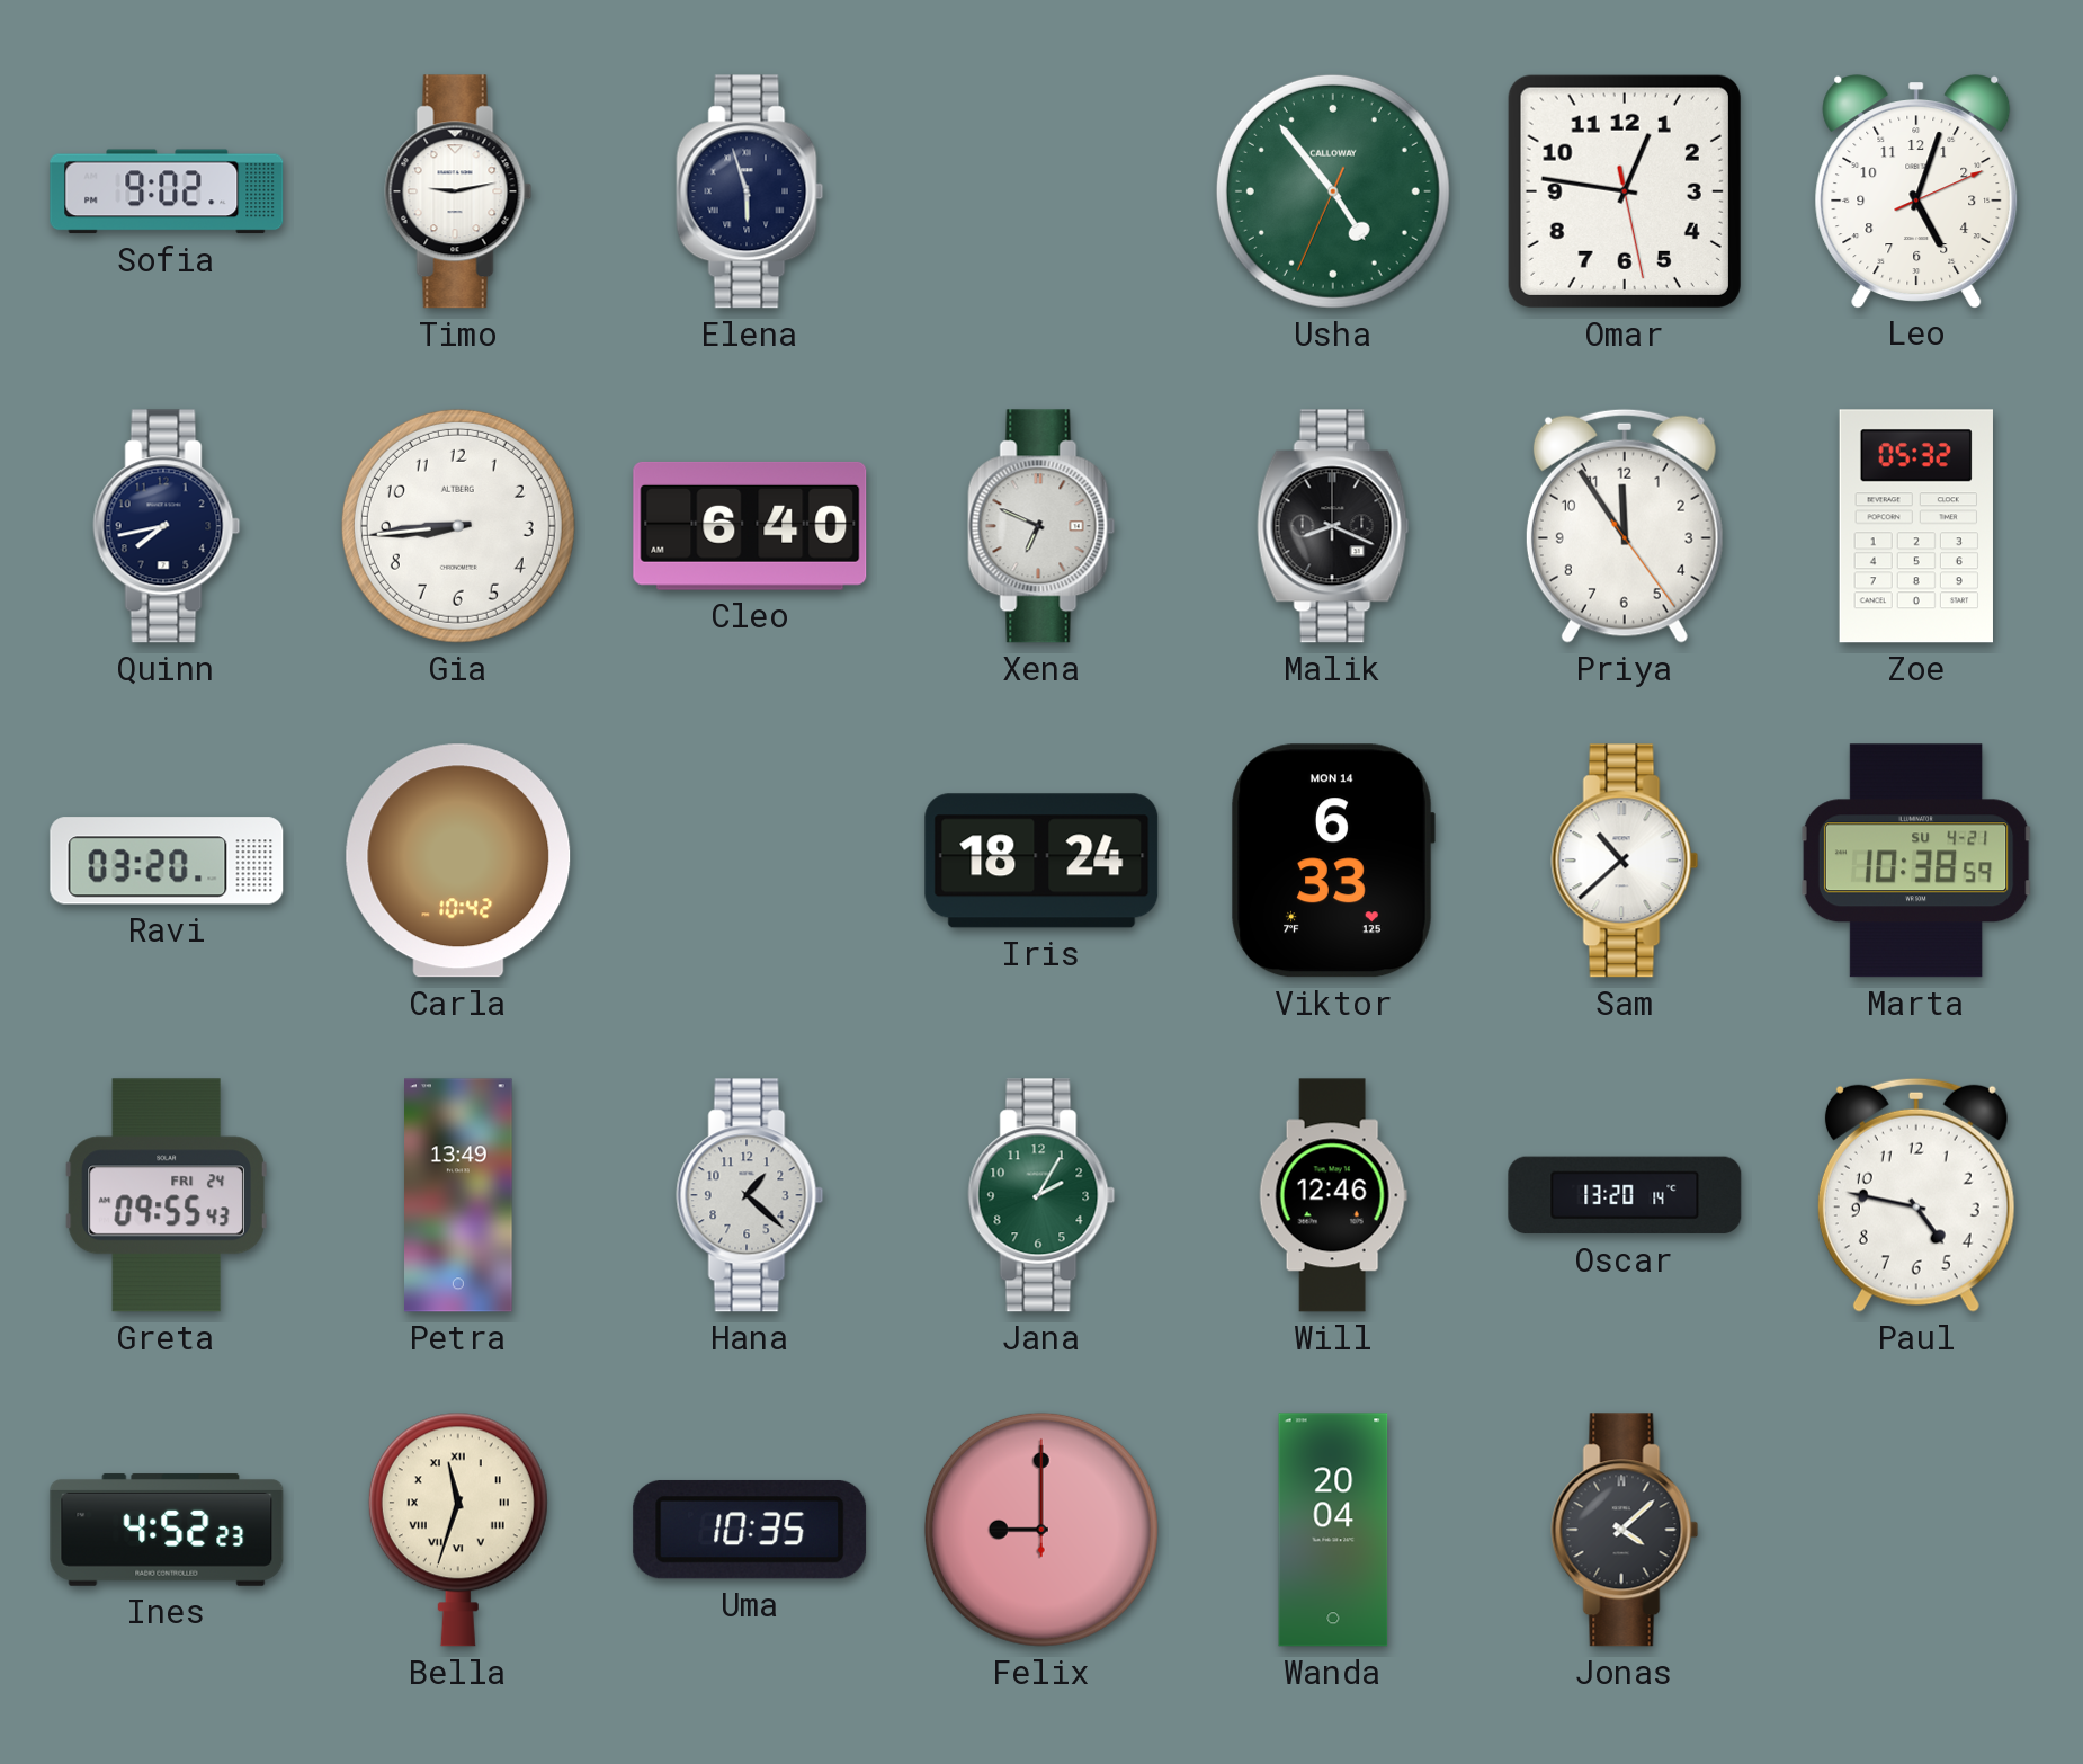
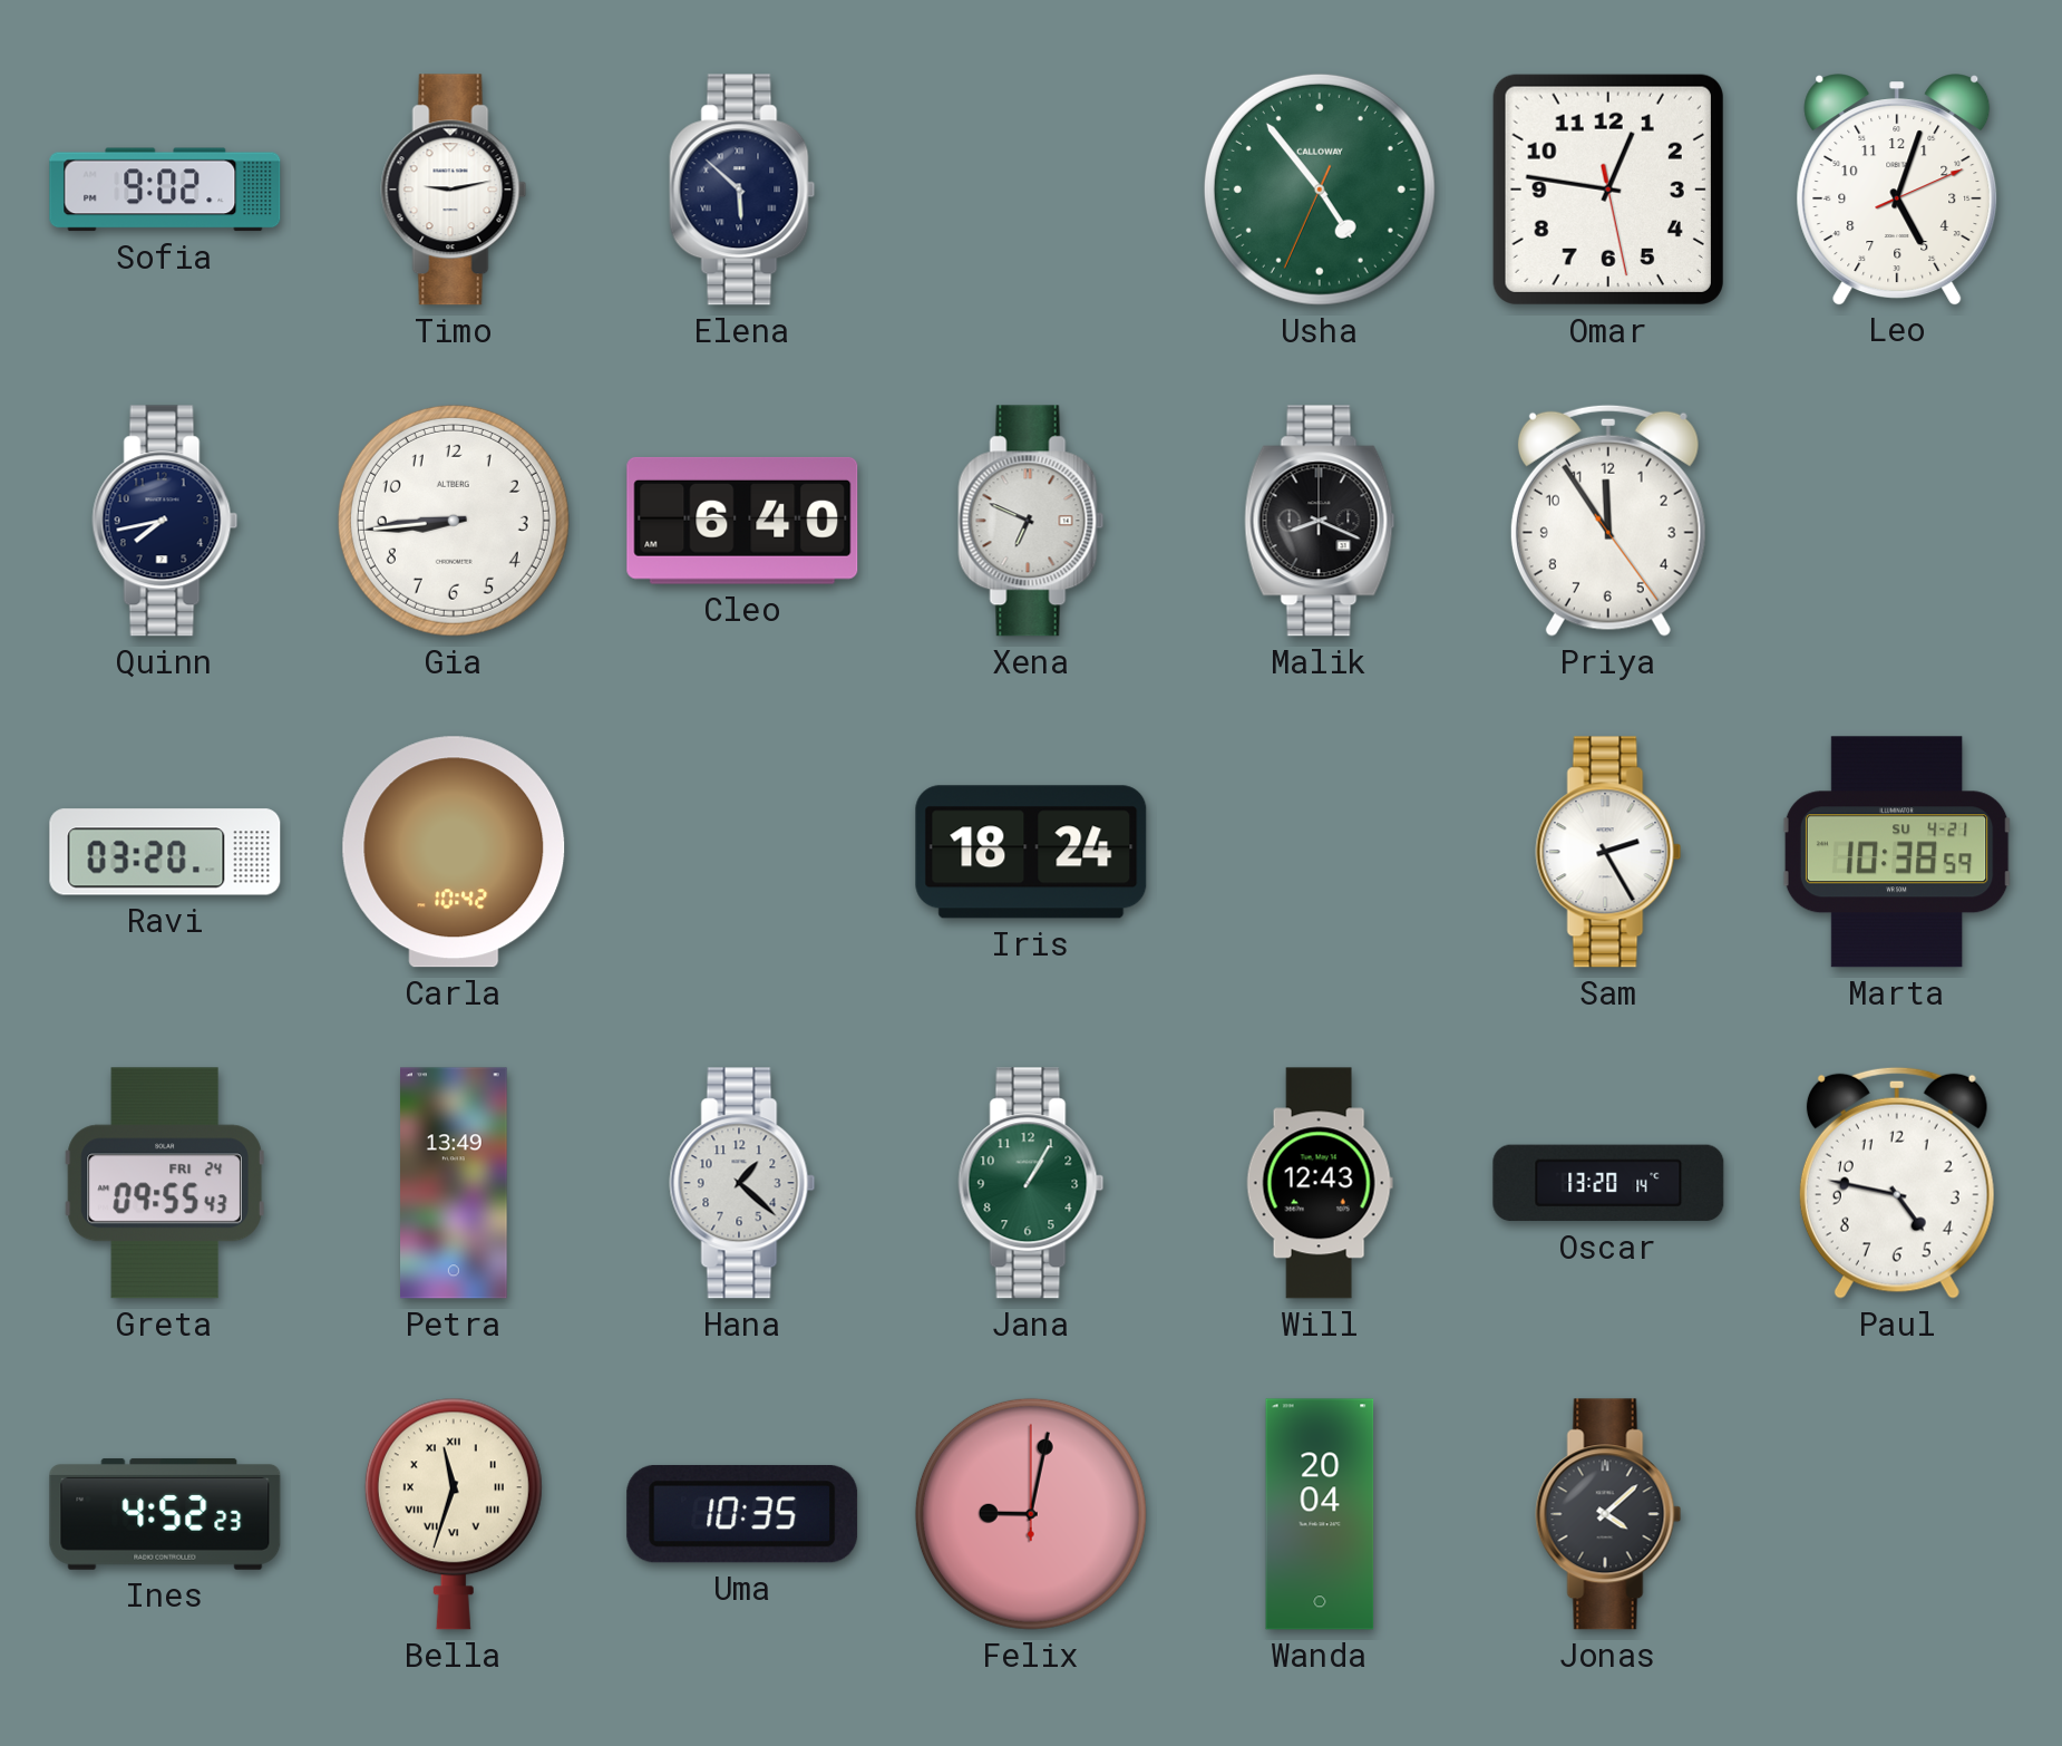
Elena: 5:57 -> 5:52
Zoe: 05:32 -> none
Viktor: 6:33 -> none
Sam: 10:38 -> 2:25
Jana: 2:05 -> 1:05
Will: 12:46 -> 12:43
Felix: 9:00 -> 9:02
